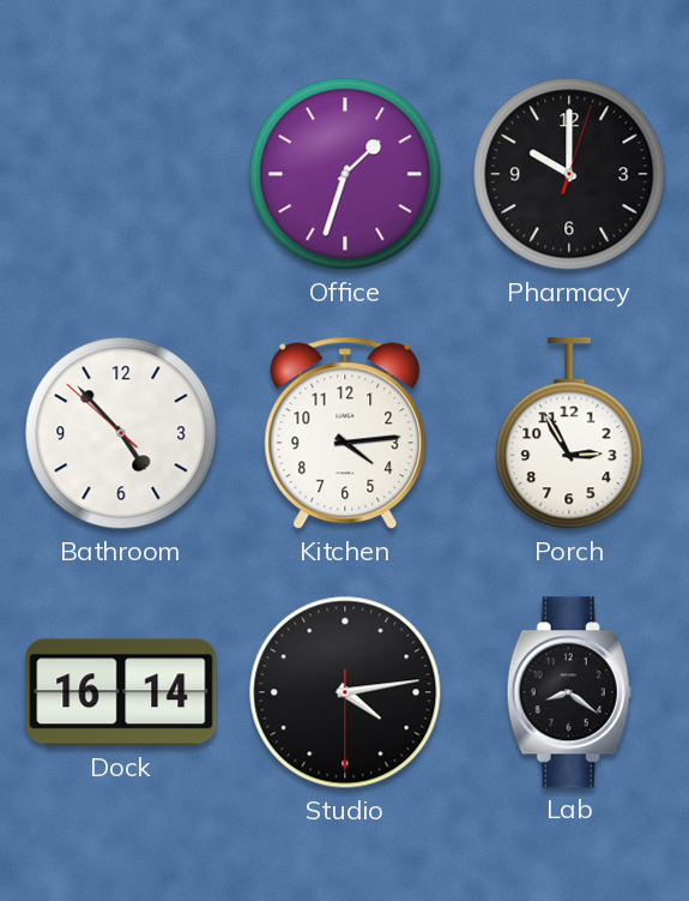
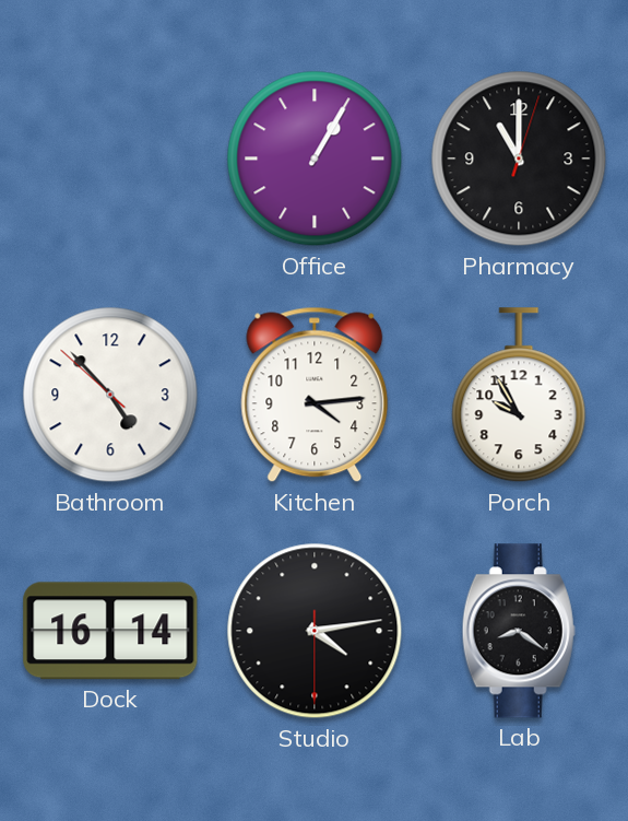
Office: 1:33 -> 1:05
Pharmacy: 10:00 -> 11:00
Porch: 2:55 -> 9:55
